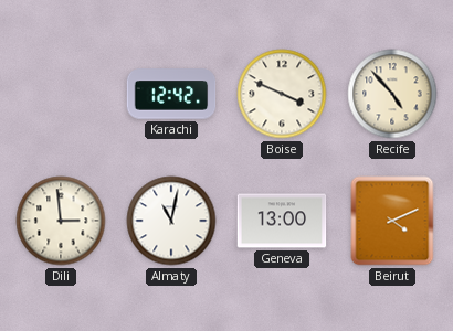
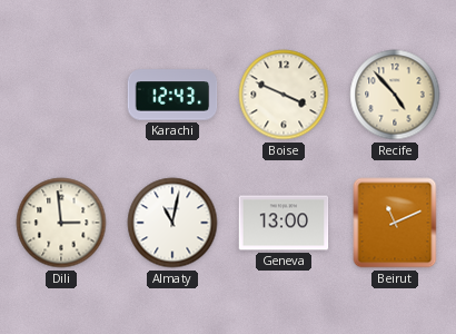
Karachi: 12:42 -> 12:43
Beirut: 4:11 -> 11:11
